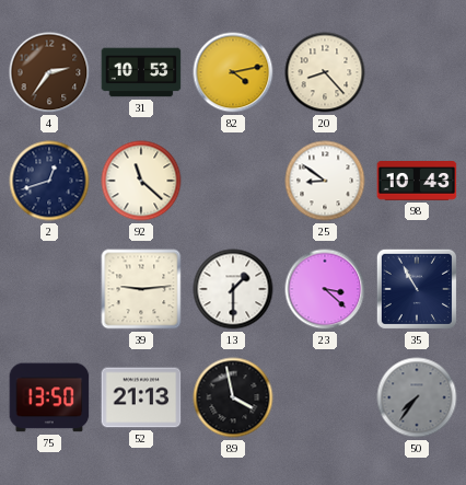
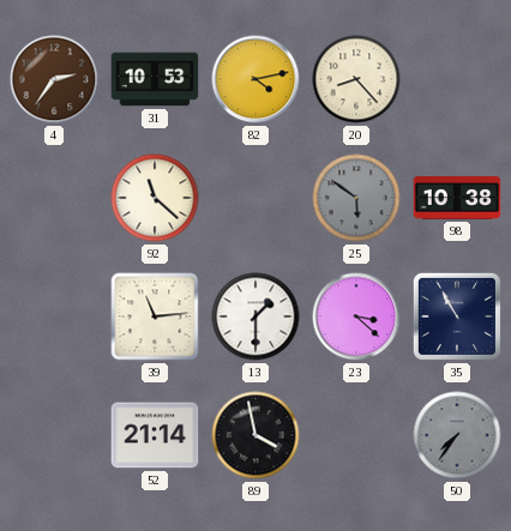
2: 12:42 -> none
25: 8:51 -> 5:51
25 dial: white -> grey
98: 10:43 -> 10:38
39: 9:14 -> 11:14
75: 13:50 -> none
52: 21:13 -> 21:14
